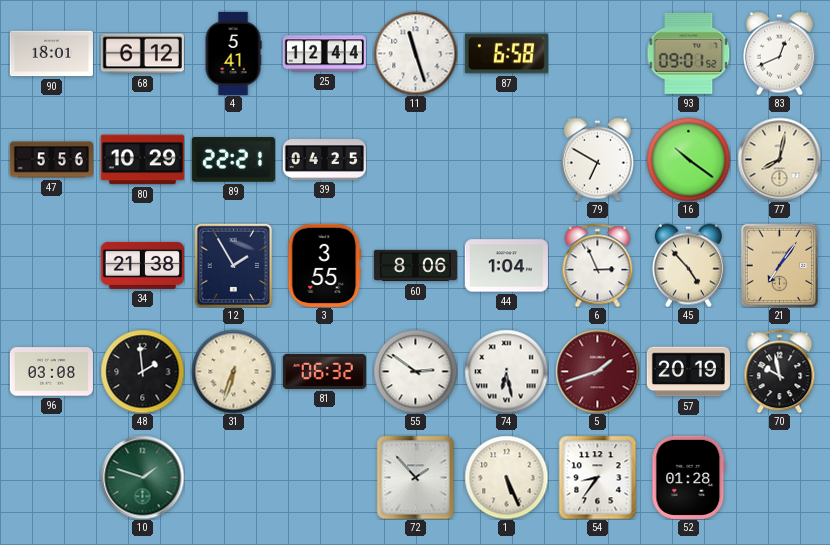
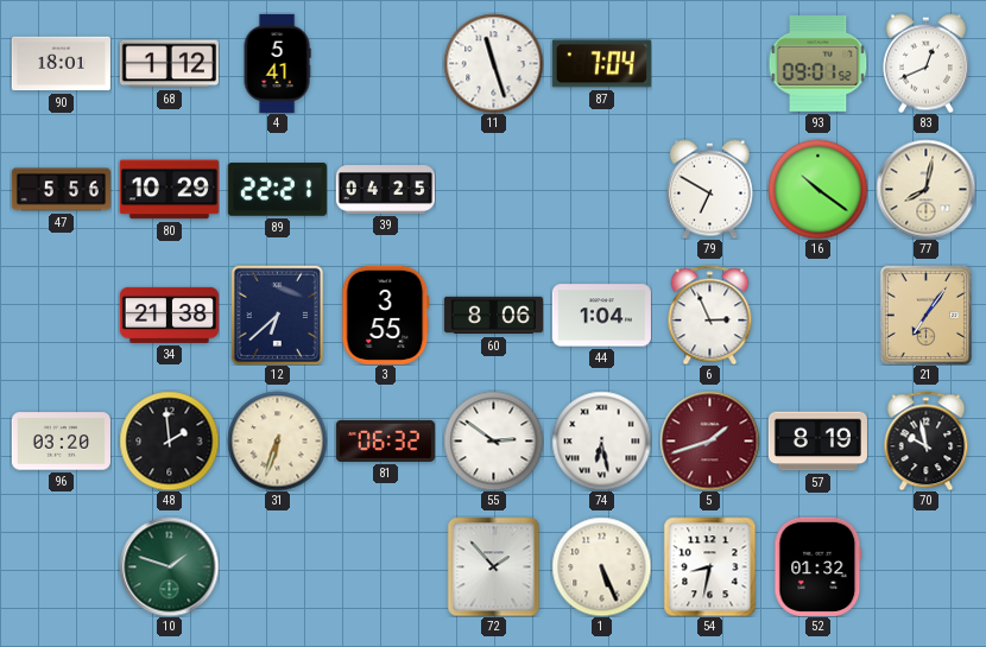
68: 6:12 -> 1:12
25: 12:44 -> none
87: 6:58 -> 7:04
12: 1:55 -> 6:38
45: 4:53 -> none
96: 03:08 -> 03:20
57: 20:19 -> 8:19
54: 8:36 -> 8:32
52: 01:28 -> 01:32
